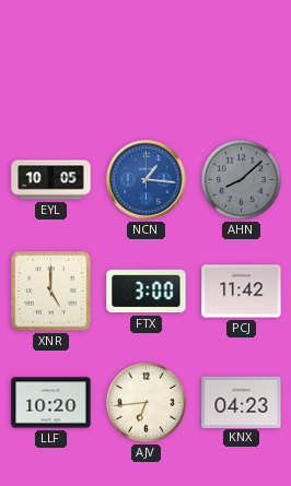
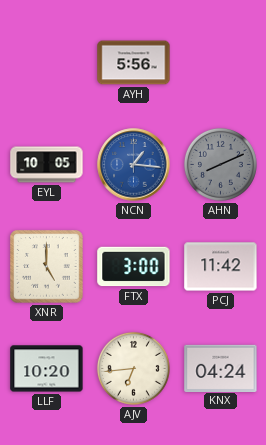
AYH: none -> 5:56
AHN: 8:08 -> 8:11
KNX: 04:23 -> 04:24
